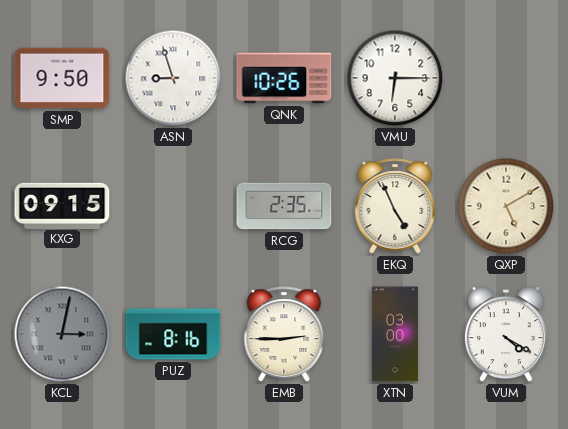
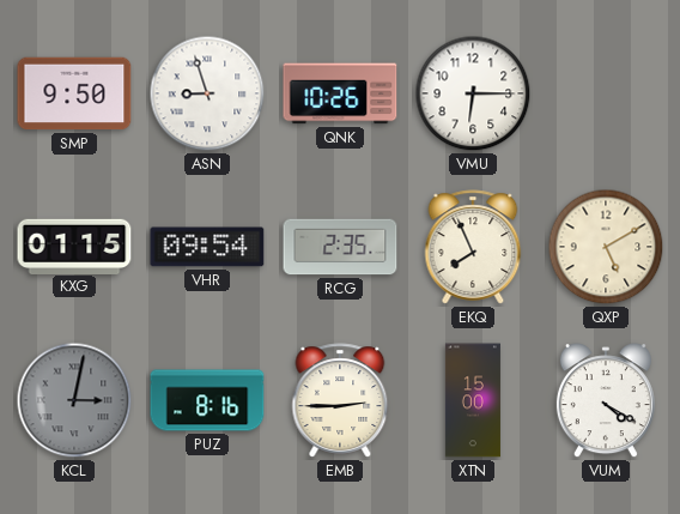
KXG: 09:15 -> 01:15
VHR: none -> 09:54
EKQ: 4:56 -> 7:56
XTN: 03:00 -> 15:00
